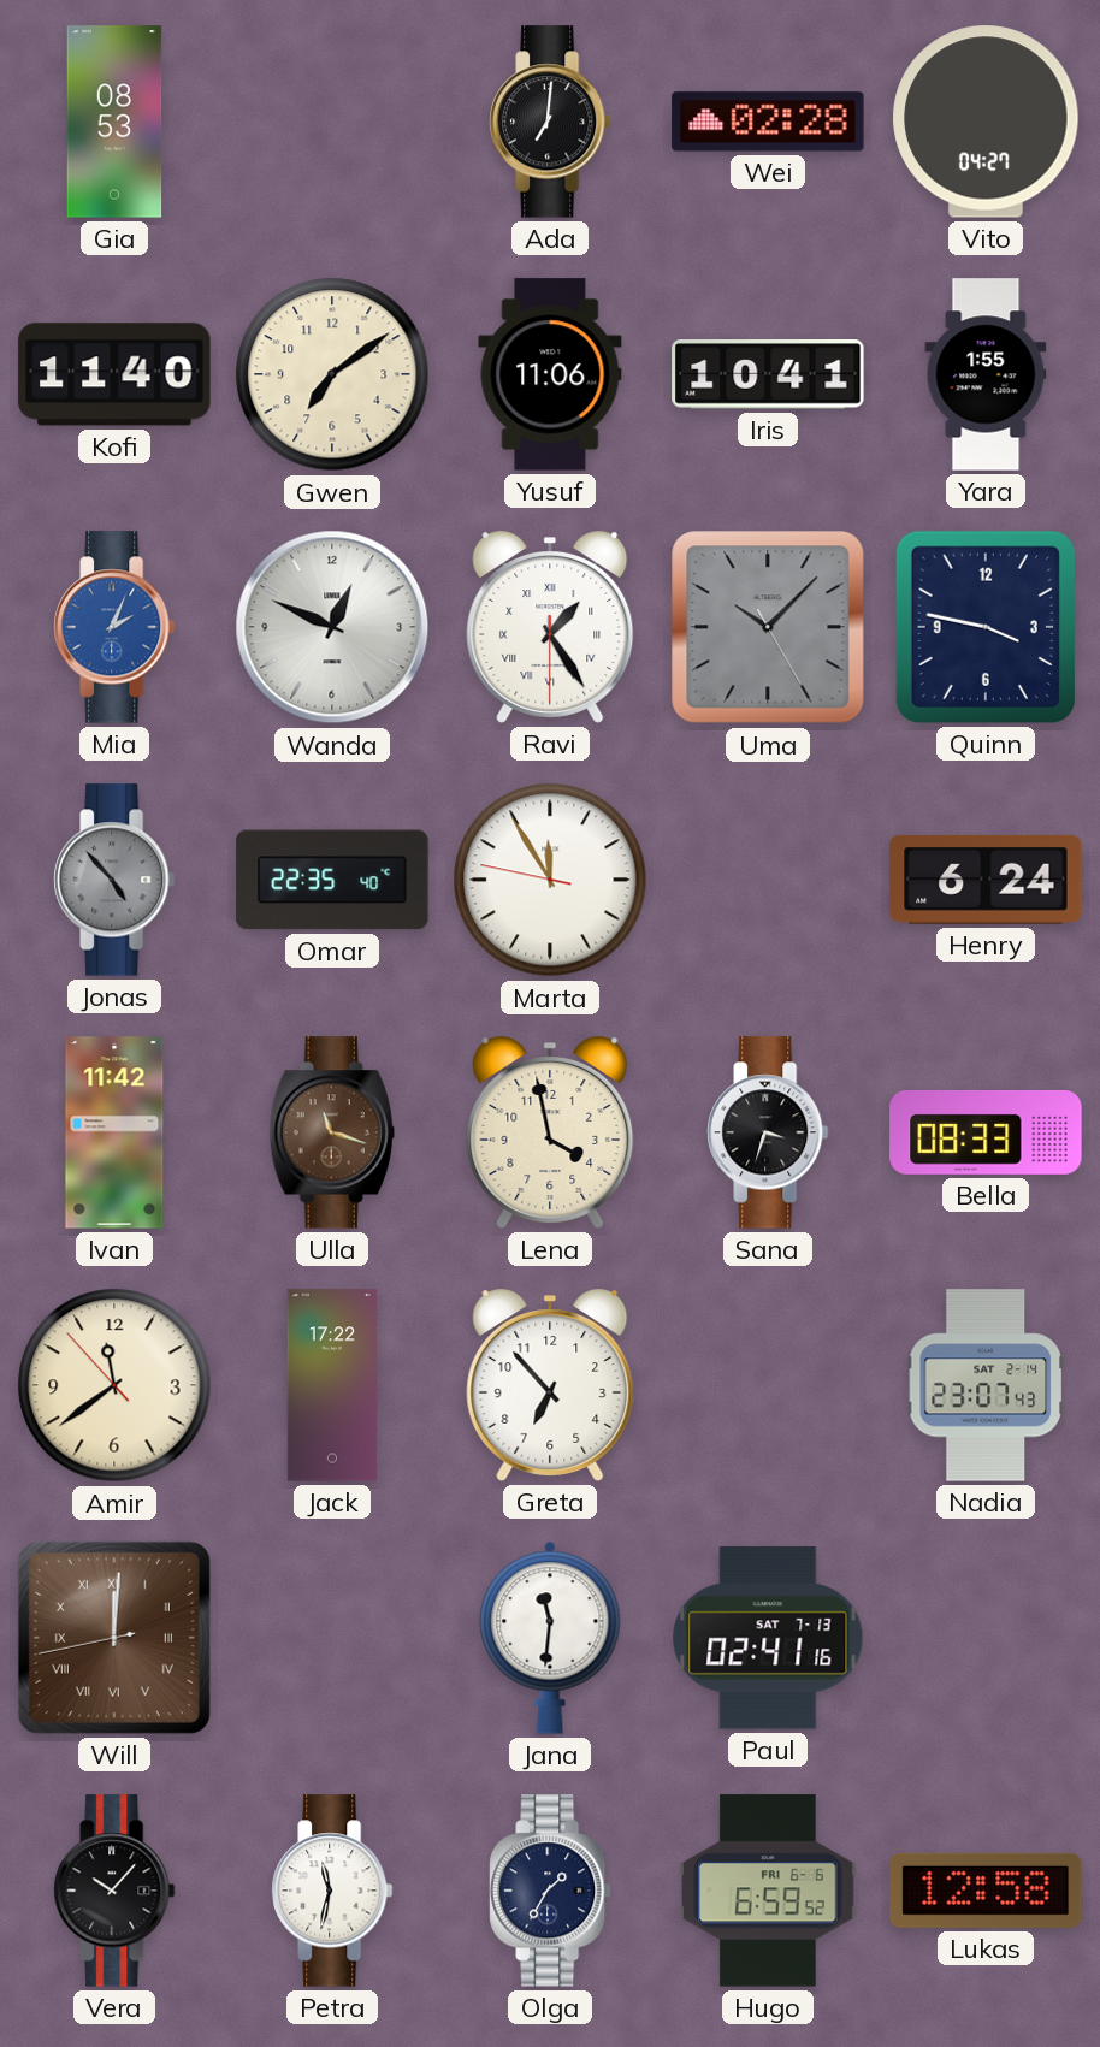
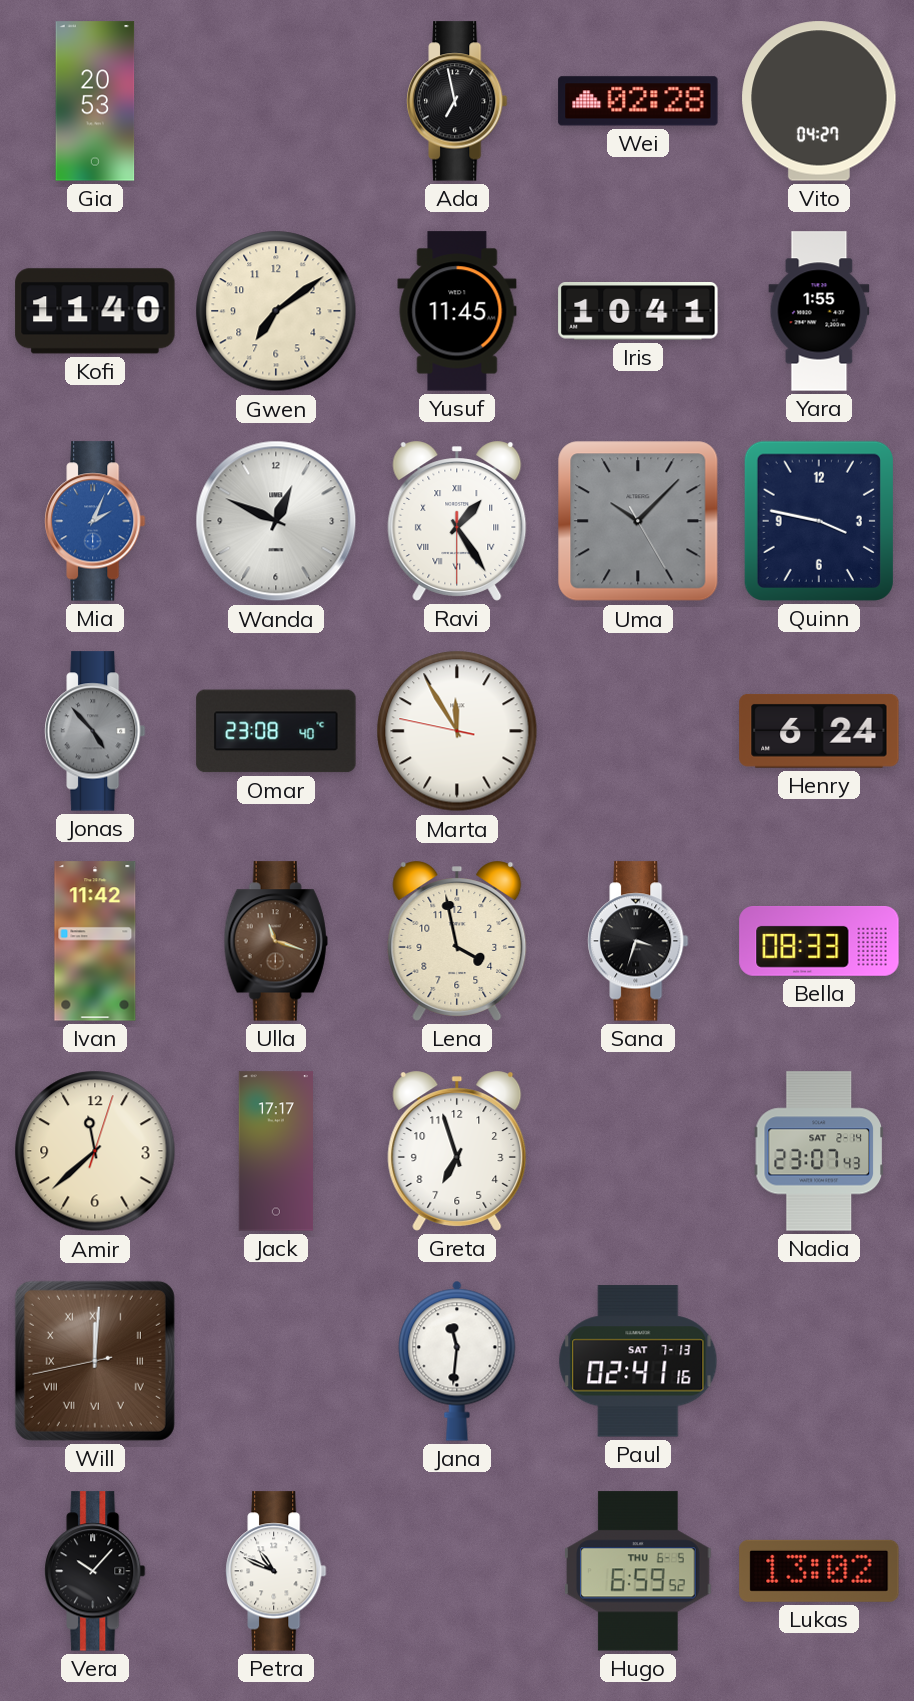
Gia: 08:53 -> 20:53
Ada: 7:01 -> 6:58
Yusuf: 11:06 -> 11:45
Omar: 22:35 -> 23:08
Amir: 11:38:53 -> 11:38:03
Jack: 17:22 -> 17:17
Greta: 6:53 -> 6:57
Petra: 11:32 -> 10:49
Olga: 1:35 -> none
Hugo date: FRI 6-6 -> THU 6-5
Lukas: 12:58 -> 13:02
